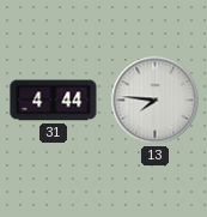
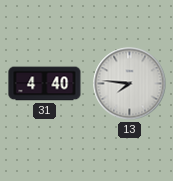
31: 4:44 -> 4:40
